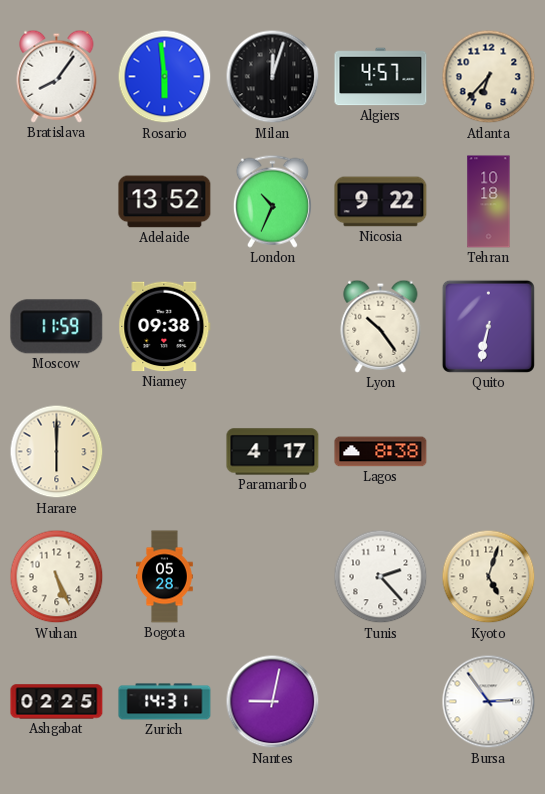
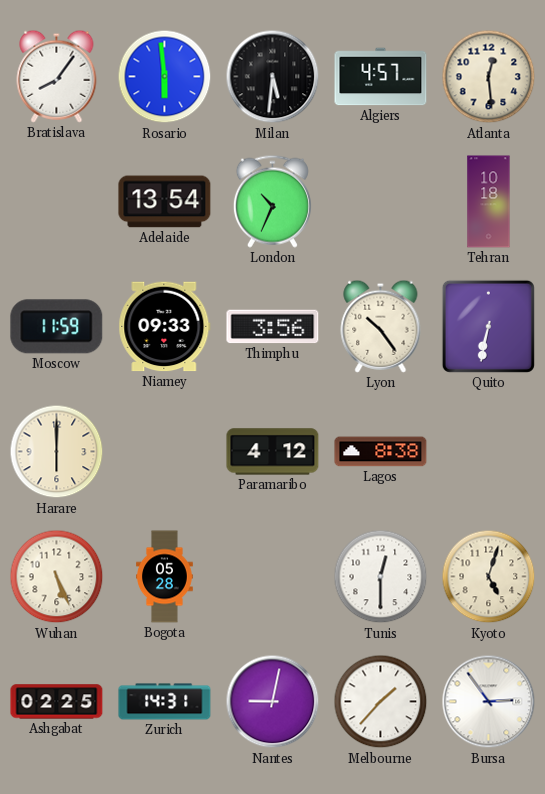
Milan: 12:03 -> 5:31
Atlanta: 6:37 -> 12:29
Adelaide: 13:52 -> 13:54
Nicosia: 9:22 -> none
Niamey: 09:38 -> 09:33
Thimphu: none -> 3:56
Paramaribo: 4:17 -> 4:12
Tunis: 2:23 -> 12:30
Melbourne: none -> 1:37
